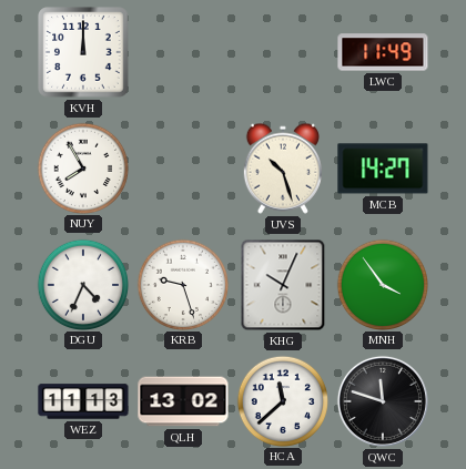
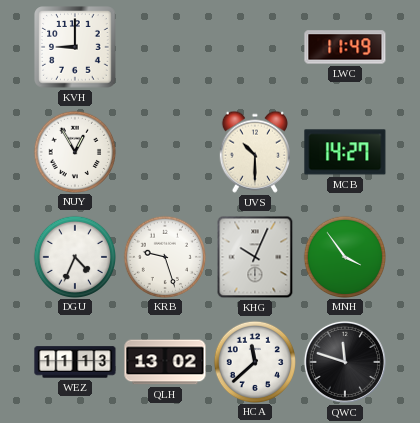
KVH: 12:00 -> 9:00
NUY: 7:55 -> 12:55
UVS: 10:27 -> 10:30
